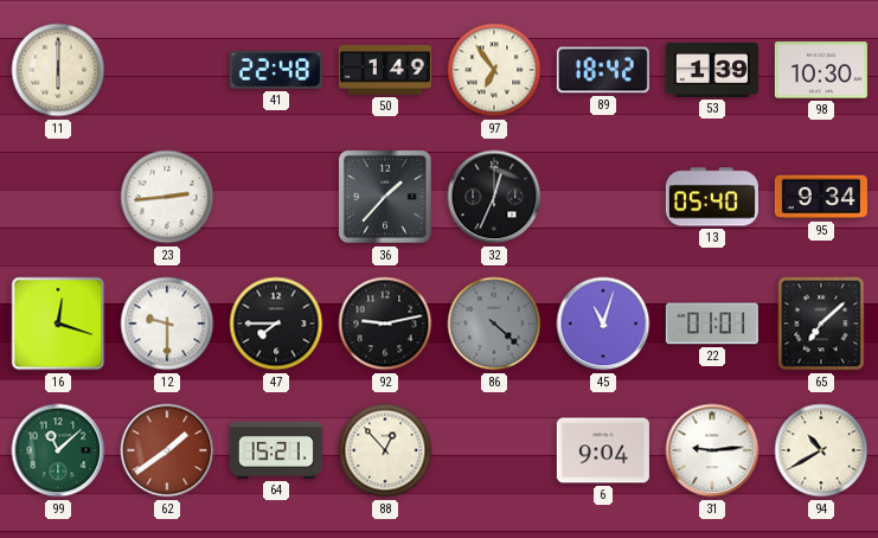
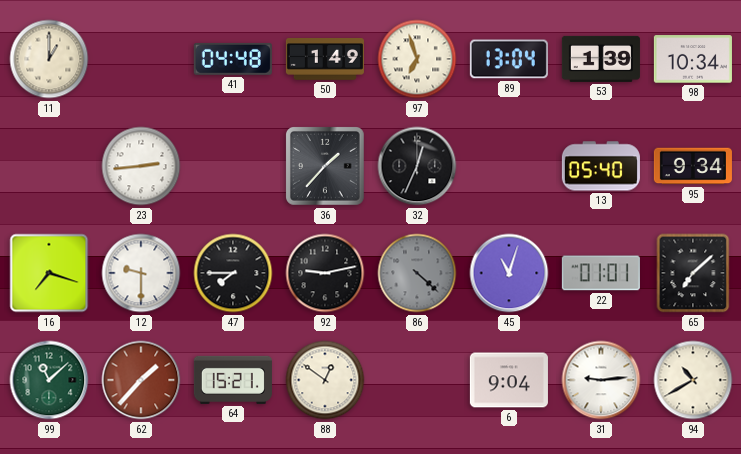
11: 6:00 -> 1:00
41: 22:48 -> 04:48
97: 6:54 -> 6:57
89: 18:42 -> 13:04
98: 10:30 -> 10:34
16: 12:18 -> 7:18
62: 1:39 -> 1:37
88: 12:53 -> 12:51
